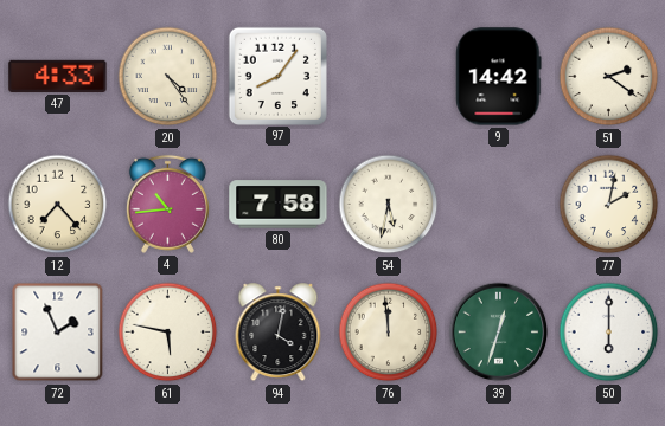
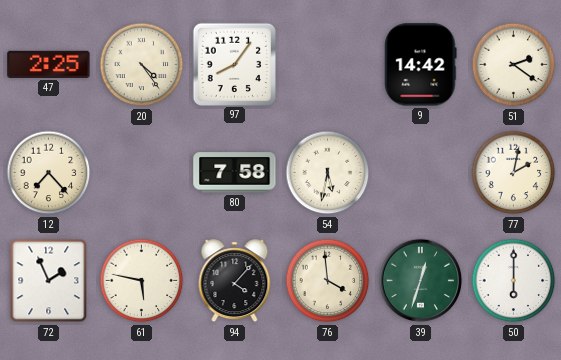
47: 4:33 -> 2:25
4: 10:44 -> none
94: 4:02 -> 4:07
76: 11:59 -> 3:59
